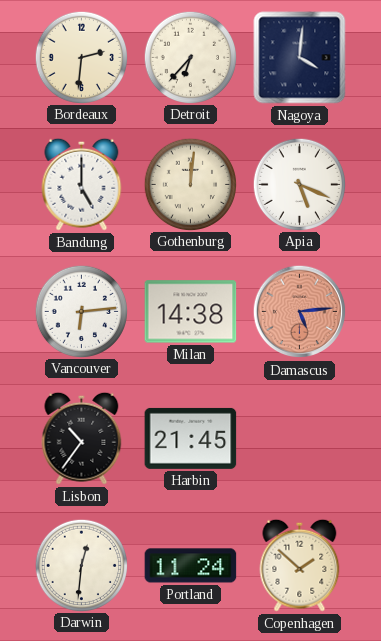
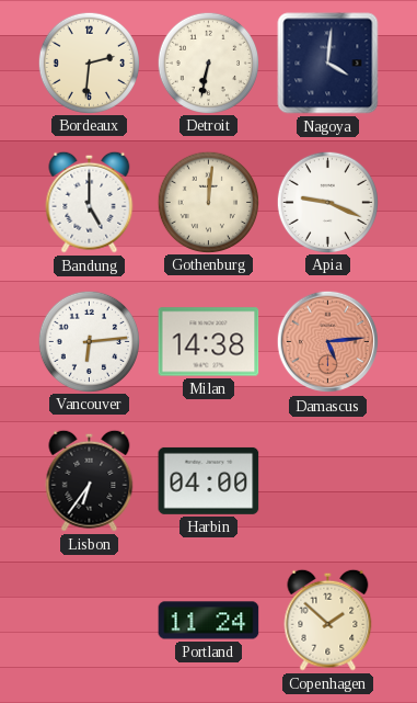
Detroit: 6:37 -> 6:32
Apia: 5:19 -> 9:19
Lisbon: 10:36 -> 6:36
Harbin: 21:45 -> 04:00
Darwin: 12:31 -> none
